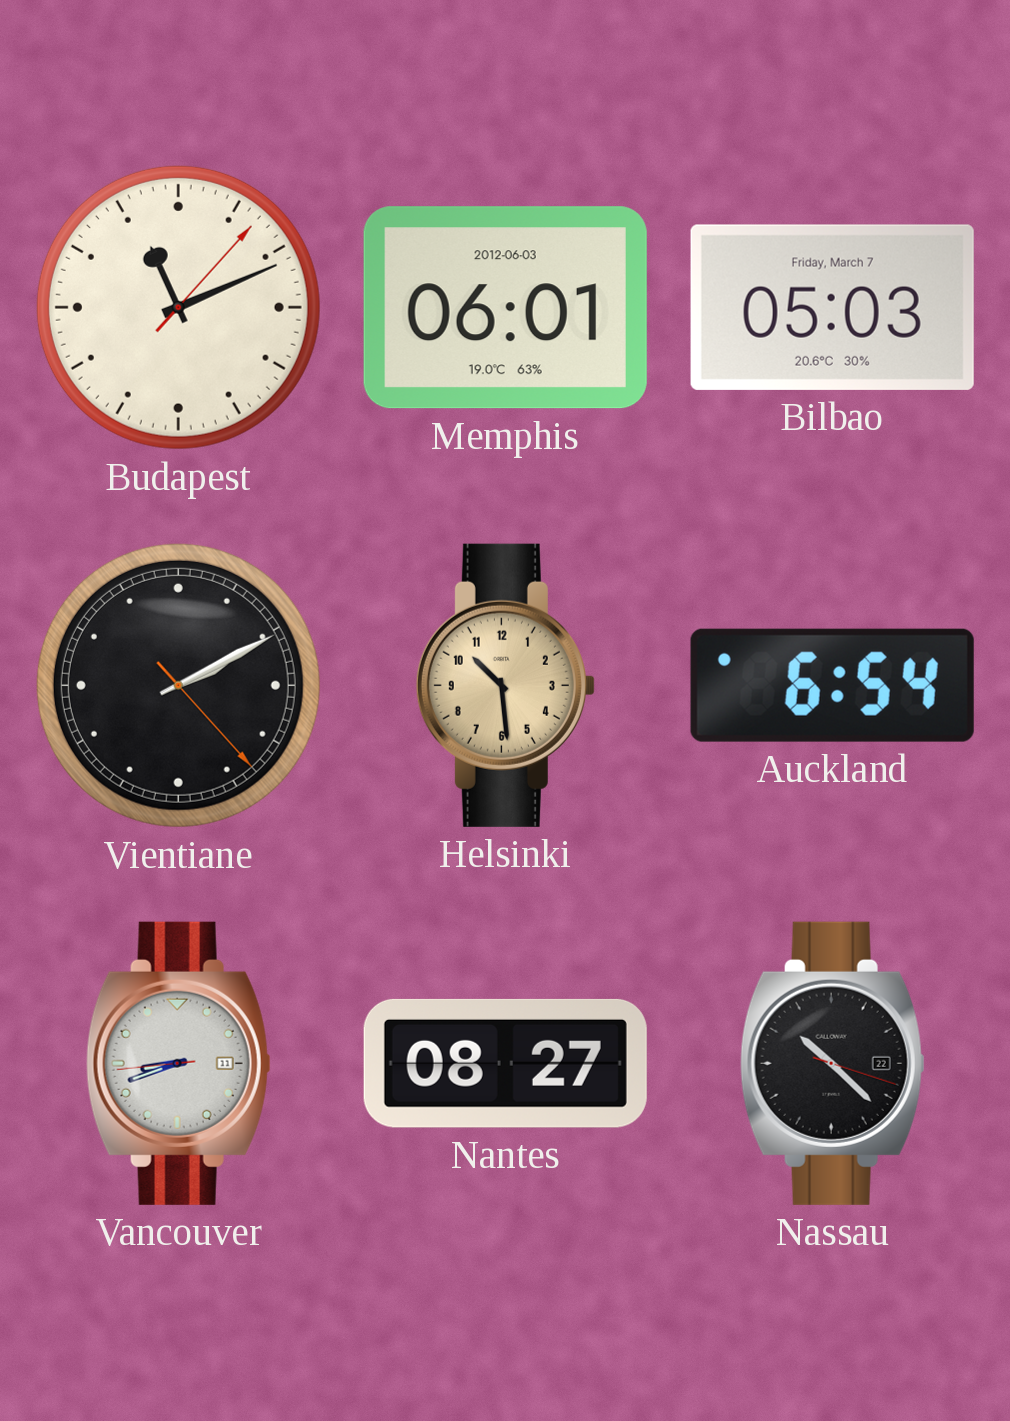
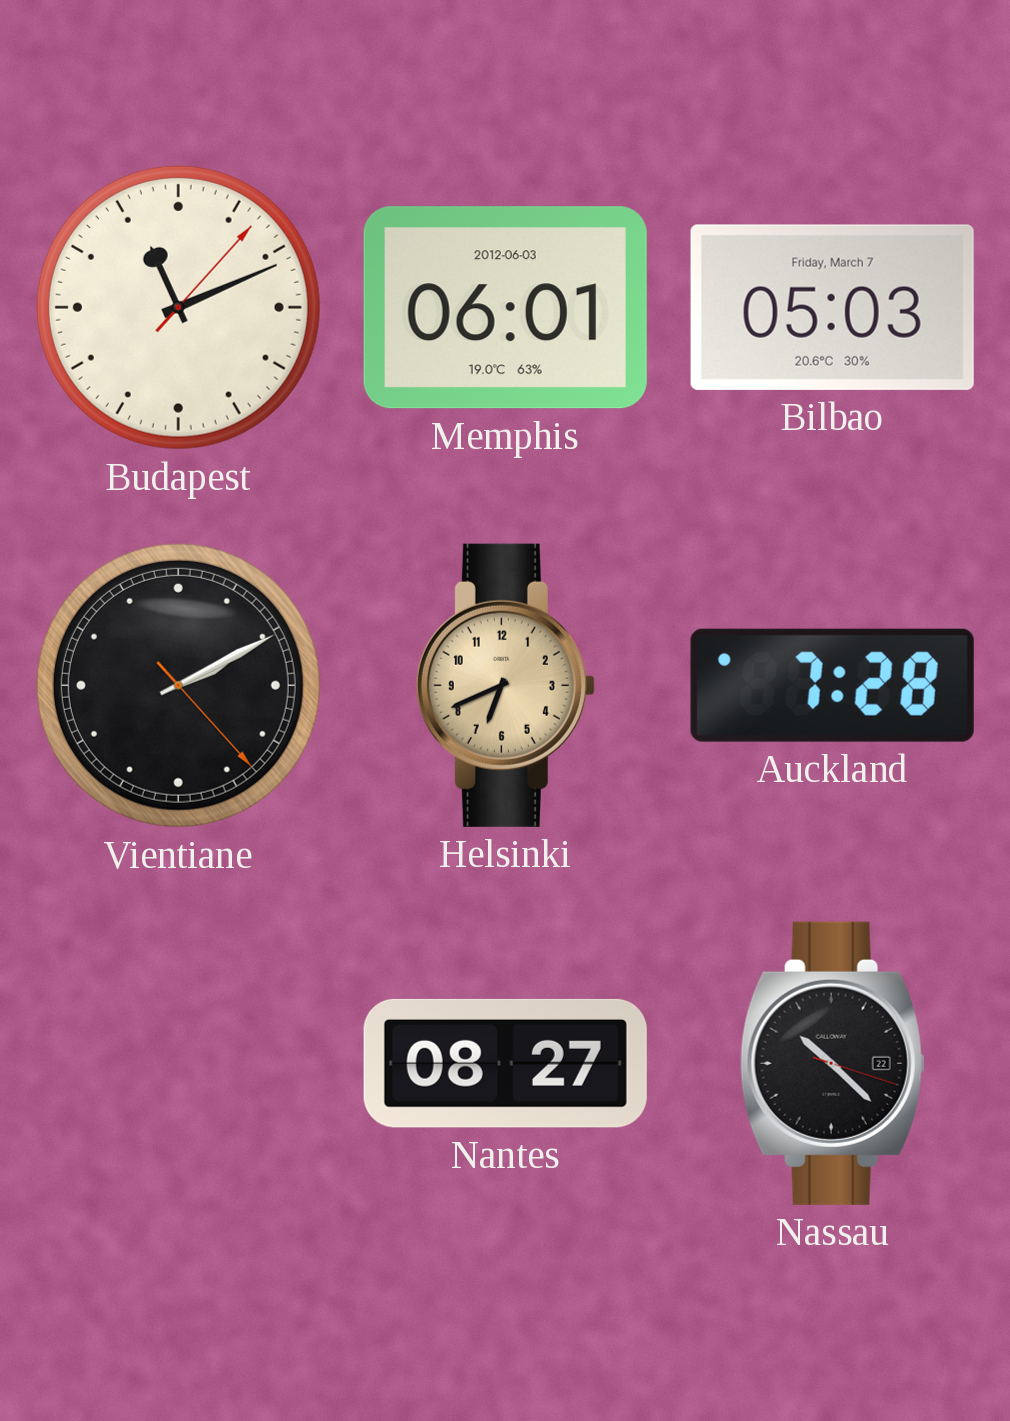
Helsinki: 10:29 -> 6:41
Auckland: 6:54 -> 7:28
Vancouver: 8:41 -> none
